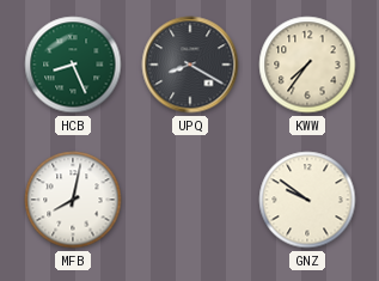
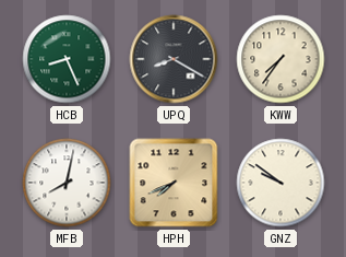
HPH: none -> 7:41
